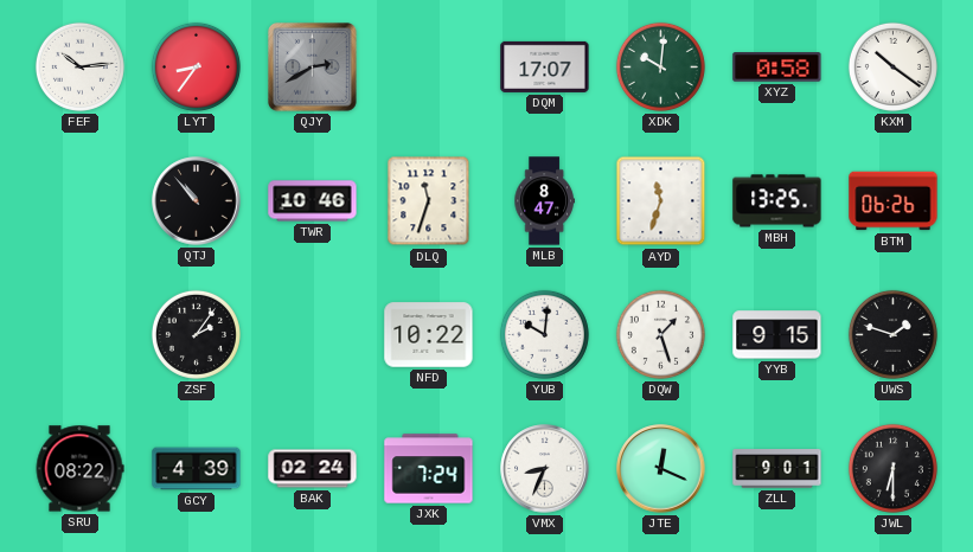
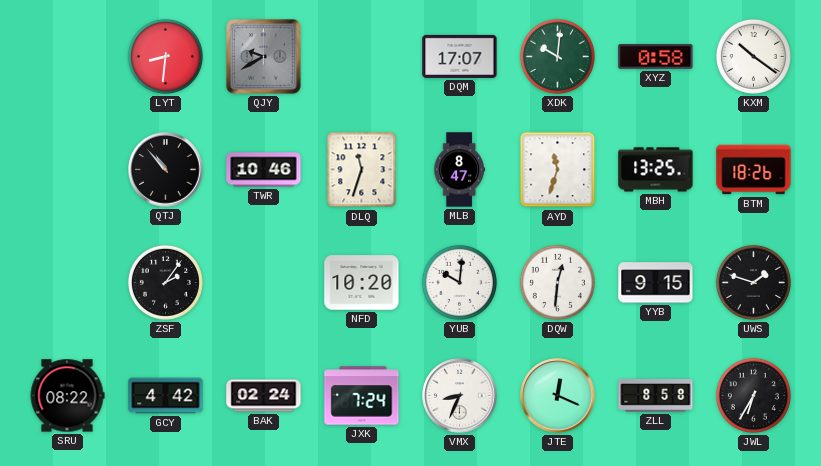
FEF: 10:14 -> none
LYT: 8:36 -> 8:31
QJY: 2:40 -> 9:40
BTM: 06:26 -> 18:26
NFD: 10:22 -> 10:20
DQW: 1:27 -> 12:31
GCY: 4:39 -> 4:42
ZLL: 9:01 -> 8:58
JWL: 6:30 -> 6:35
